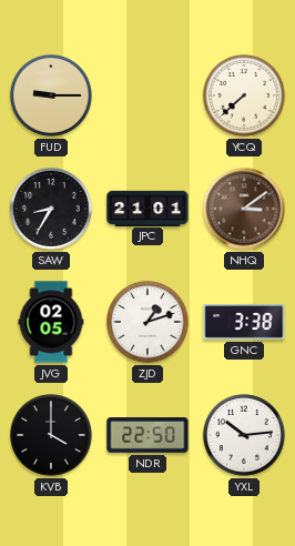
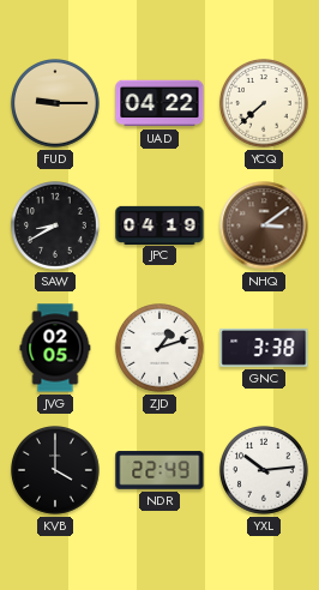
UAD: none -> 04:22
SAW: 8:35 -> 8:40
JPC: 21:01 -> 04:19
NDR: 22:50 -> 22:49
